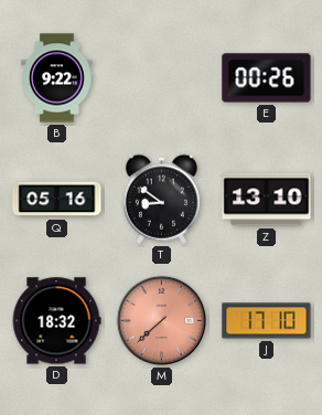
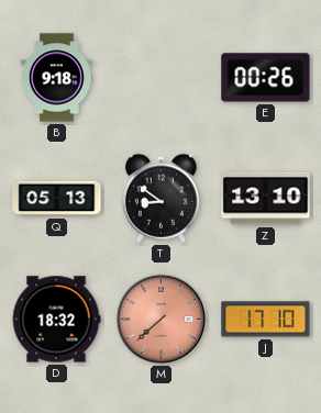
B: 9:22 -> 9:18
Q: 05:16 -> 05:13
